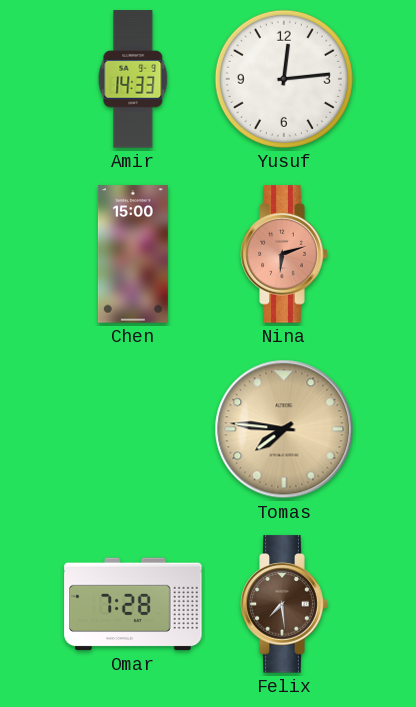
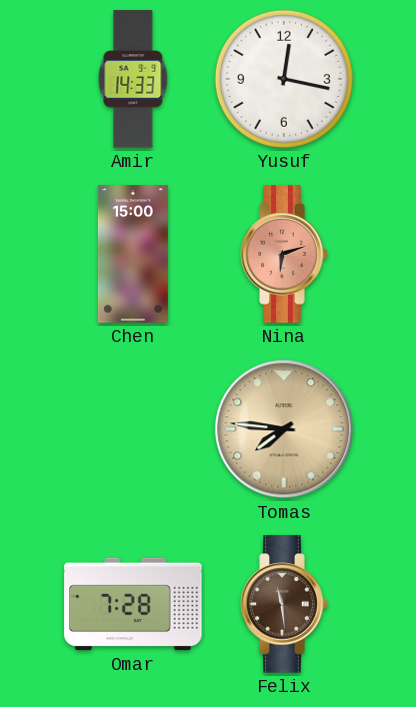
Yusuf: 12:14 -> 12:17
Felix: 7:29 -> 11:29
